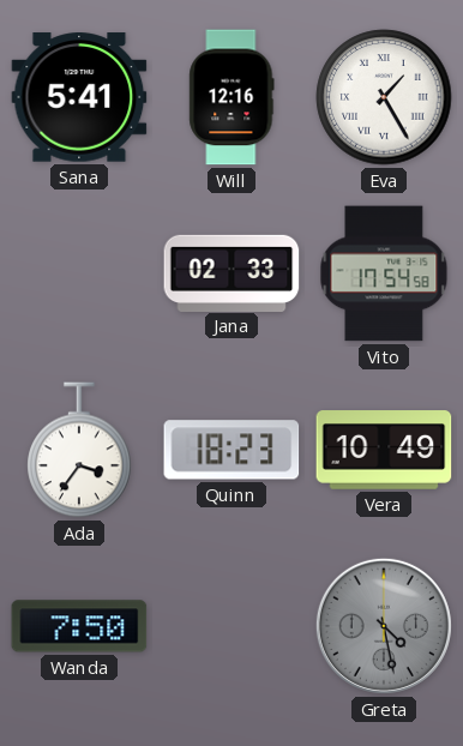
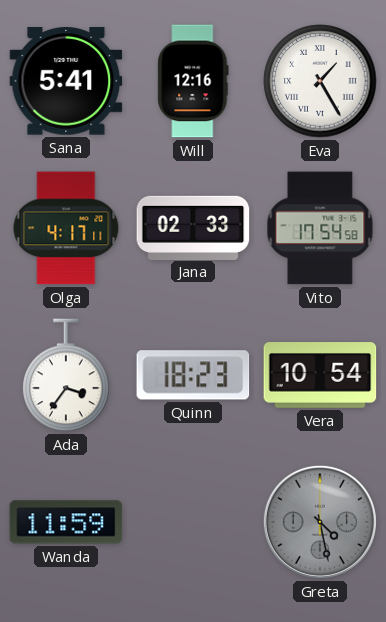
Olga: none -> 4:17
Vera: 10:49 -> 10:54
Wanda: 7:50 -> 11:59
